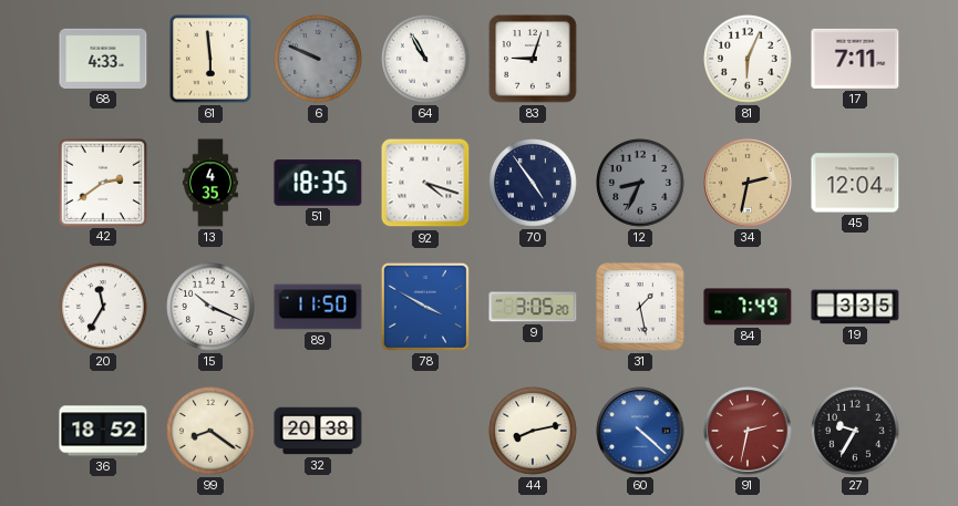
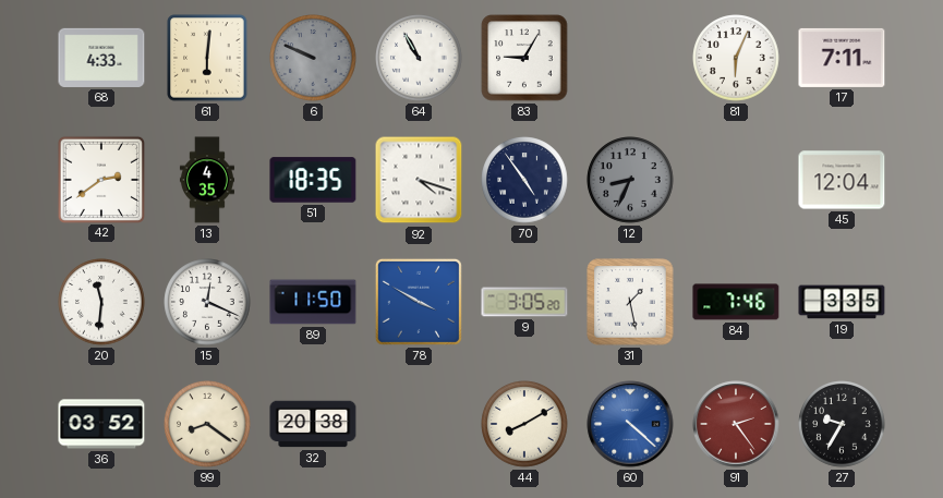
61: 5:59 -> 6:01
83: 9:03 -> 9:05
34: 2:32 -> none
20: 11:35 -> 11:31
15: 10:19 -> 12:19
84: 7:49 -> 7:46
36: 18:52 -> 03:52
44: 8:13 -> 8:10
91: 2:32 -> 2:24
